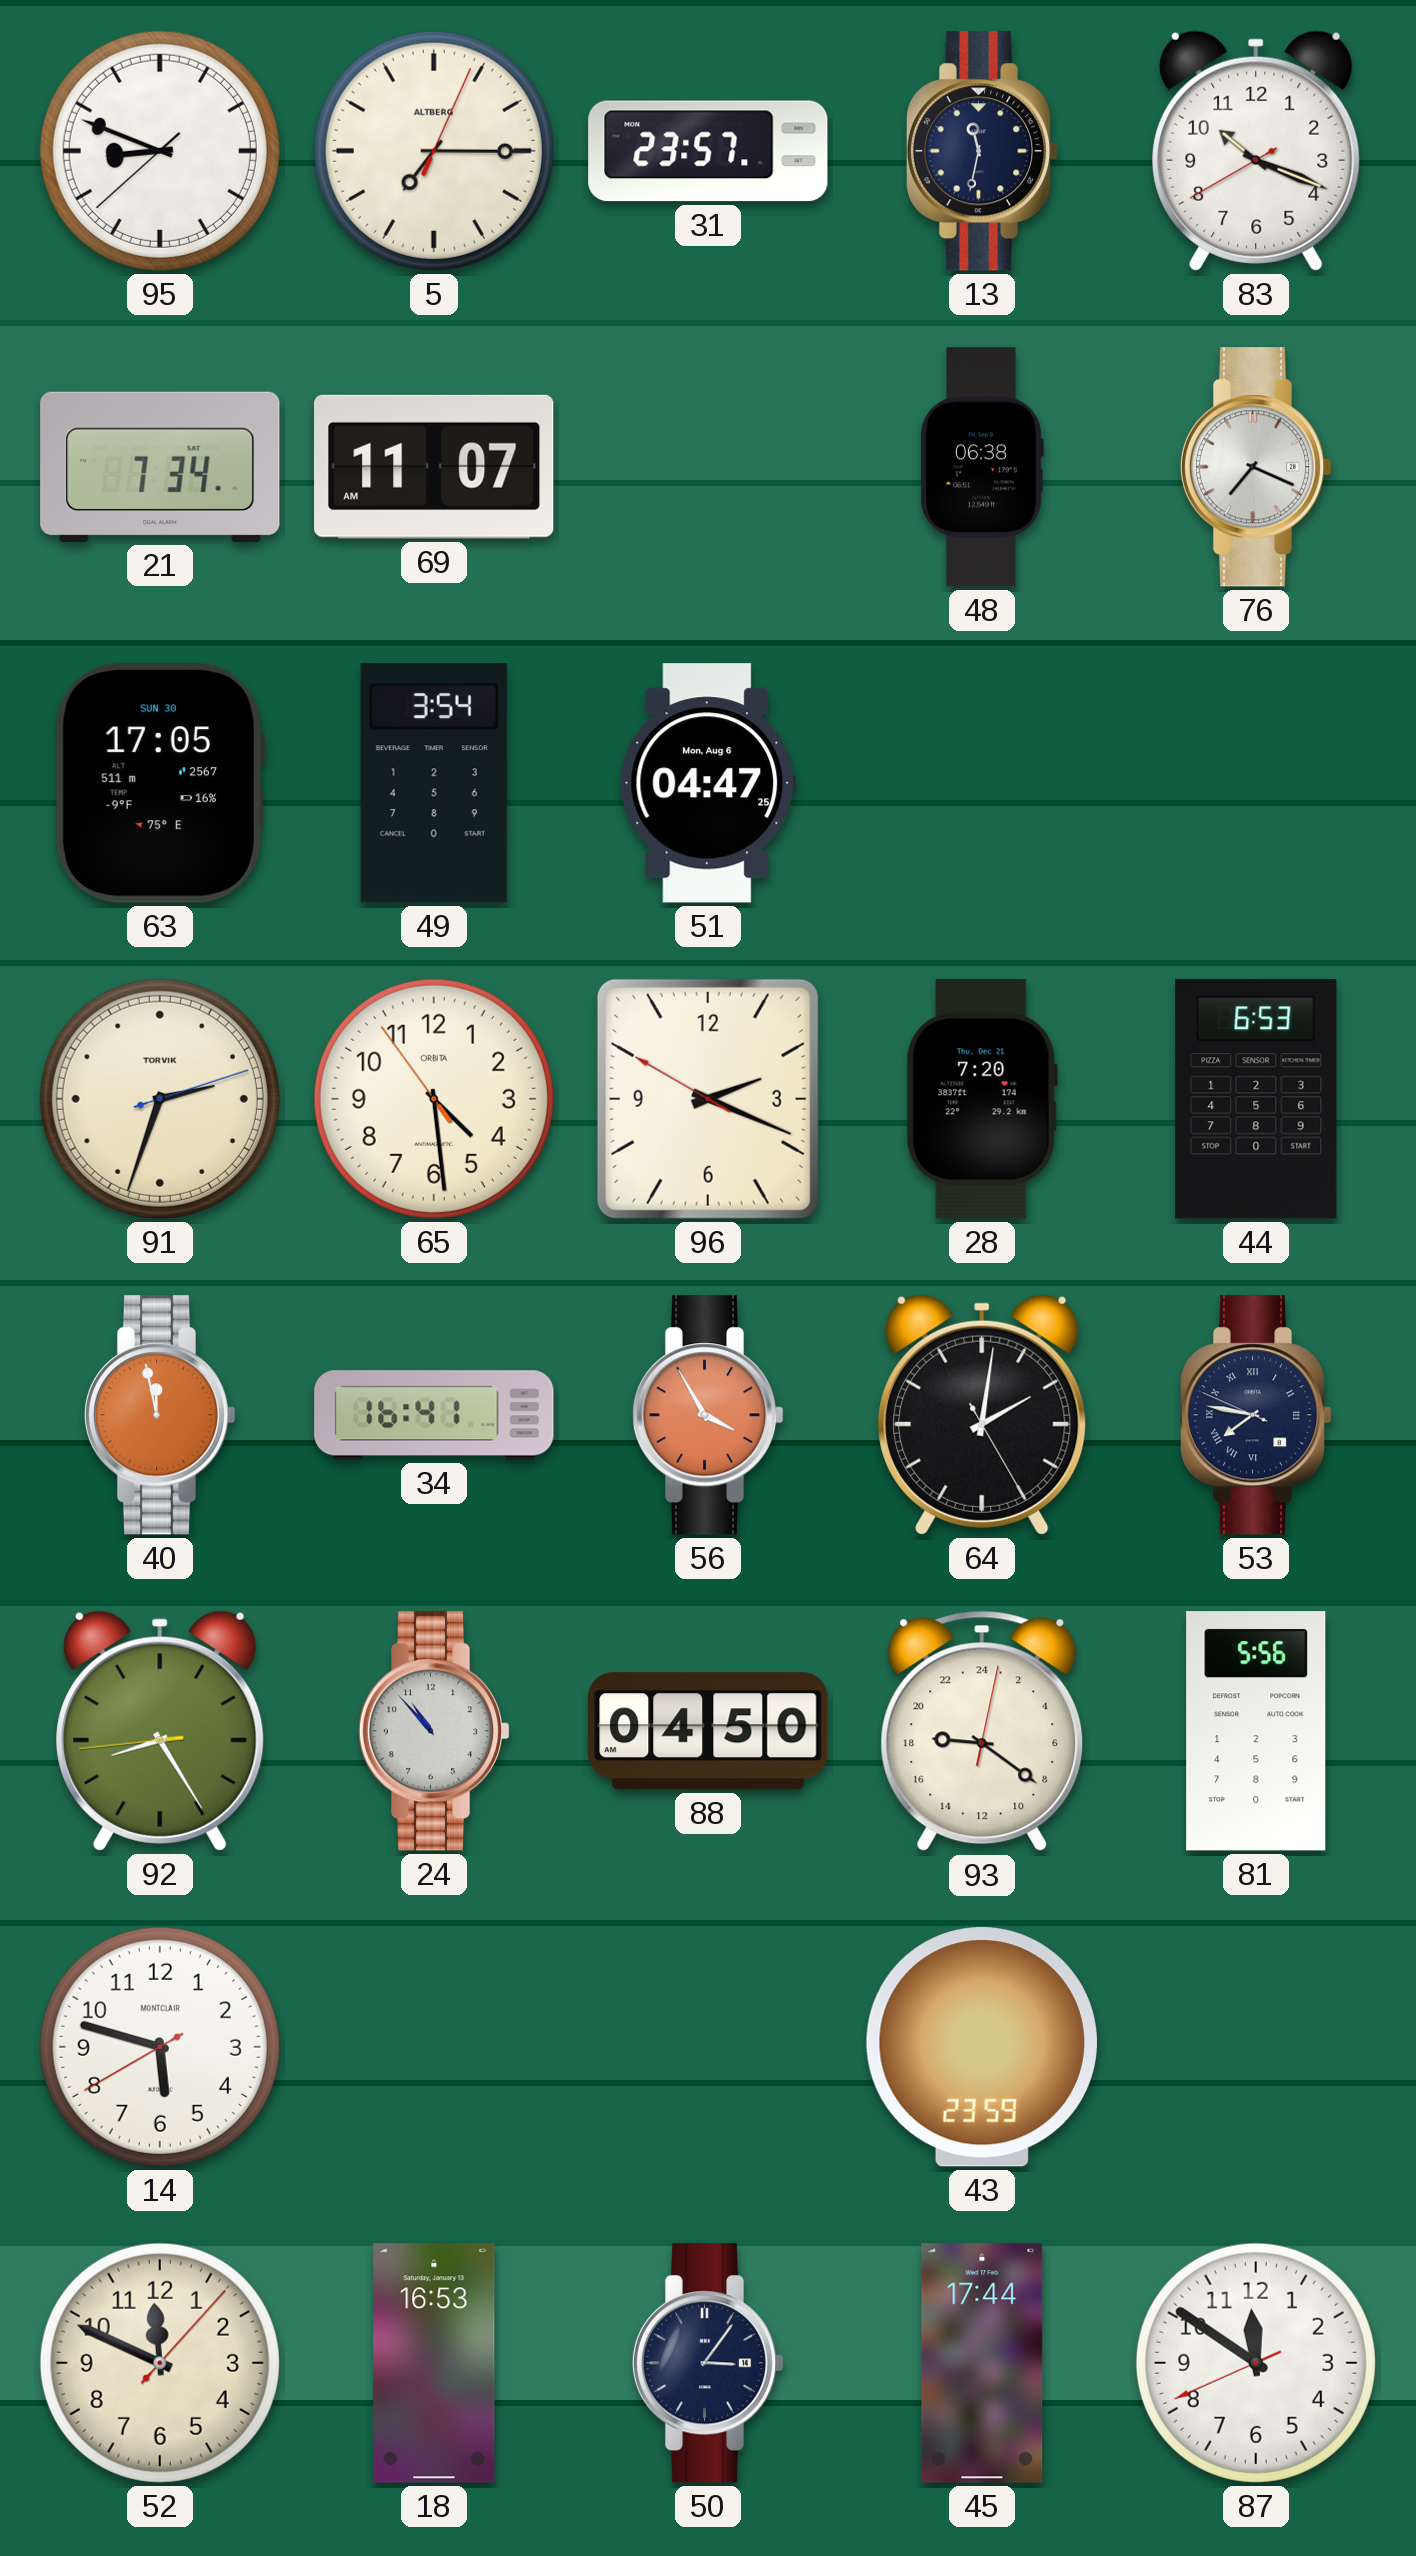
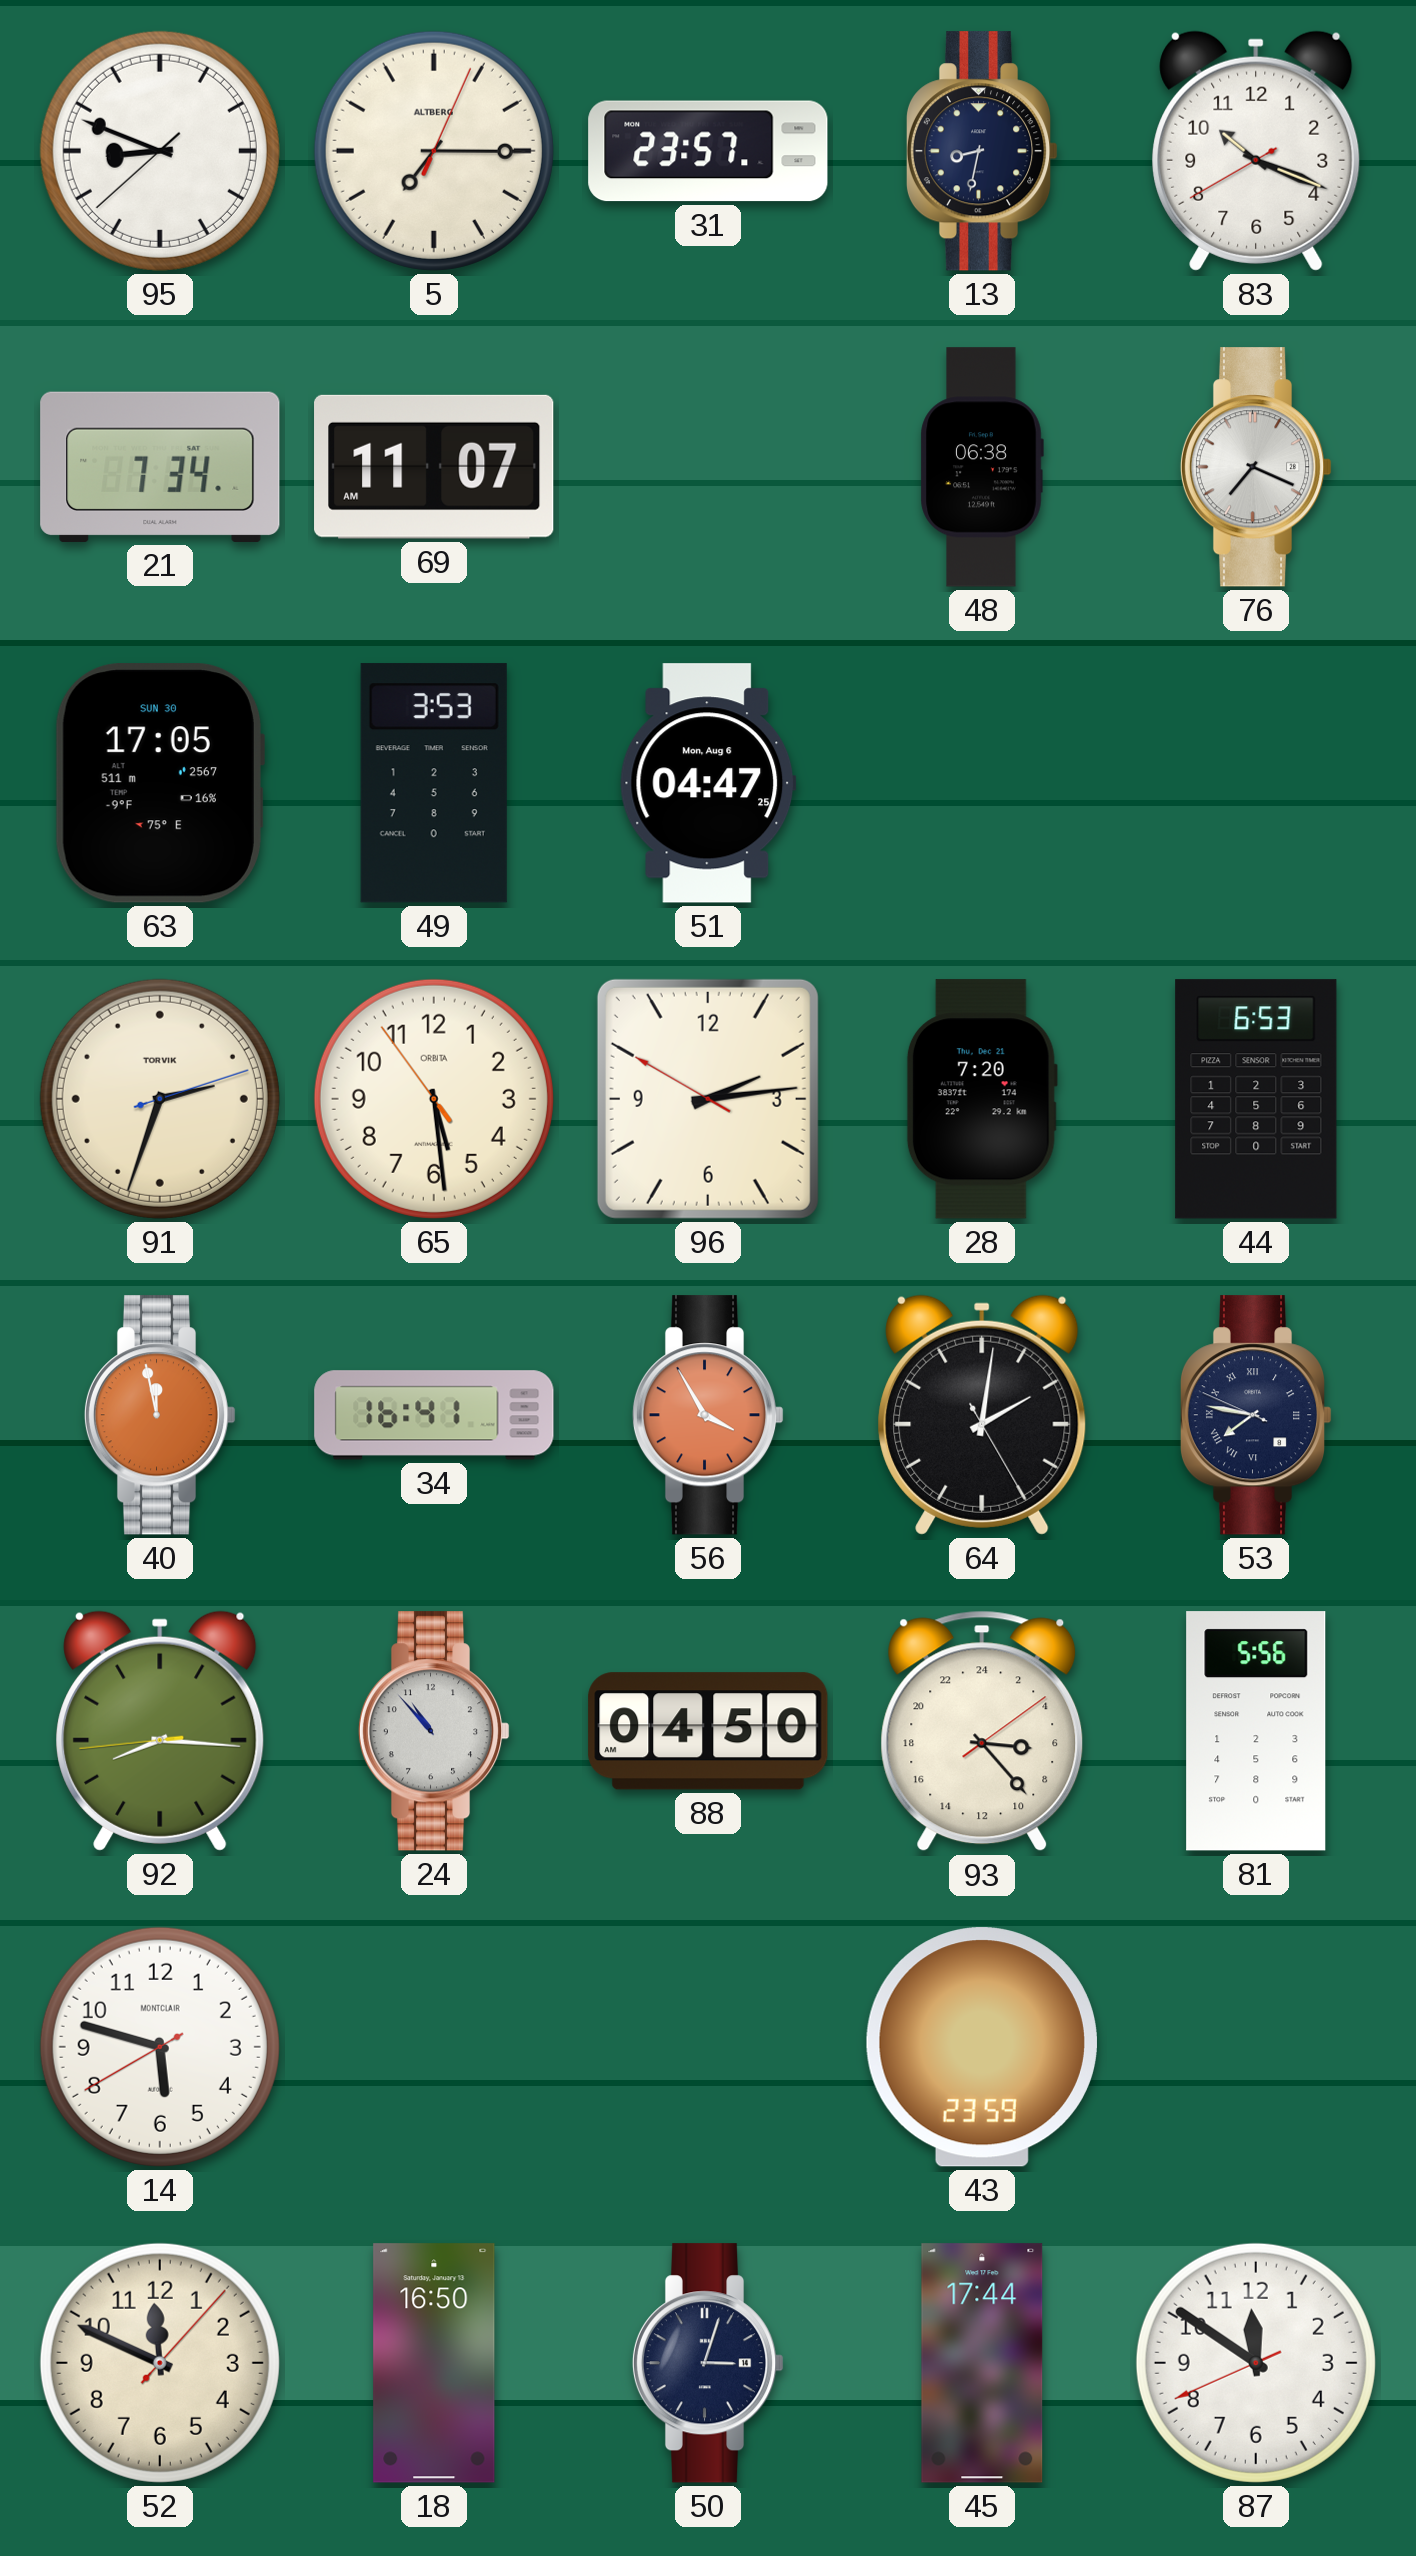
13: 11:32 -> 8:32
49: 3:54 -> 3:53
65: 4:28 -> 5:28
96: 2:18 -> 2:13
92: 8:24 -> 8:15
93: 18:21 -> 6:23
18: 16:53 -> 16:50
50: 3:06 -> 3:03
